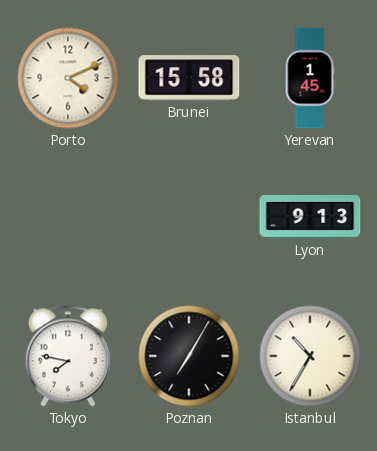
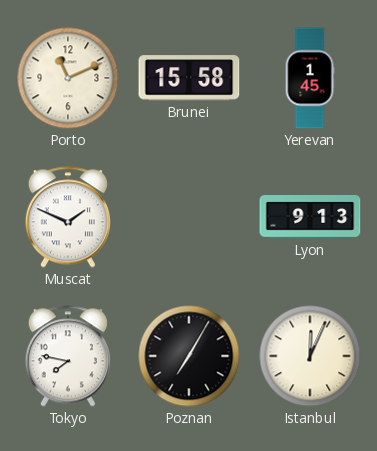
Porto: 4:11 -> 11:11
Muscat: none -> 1:49
Istanbul: 10:35 -> 12:04
